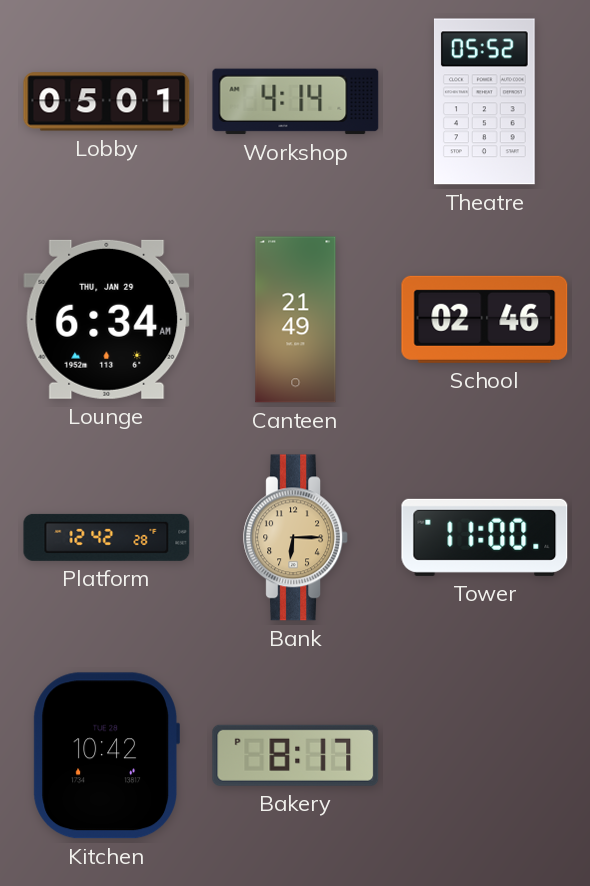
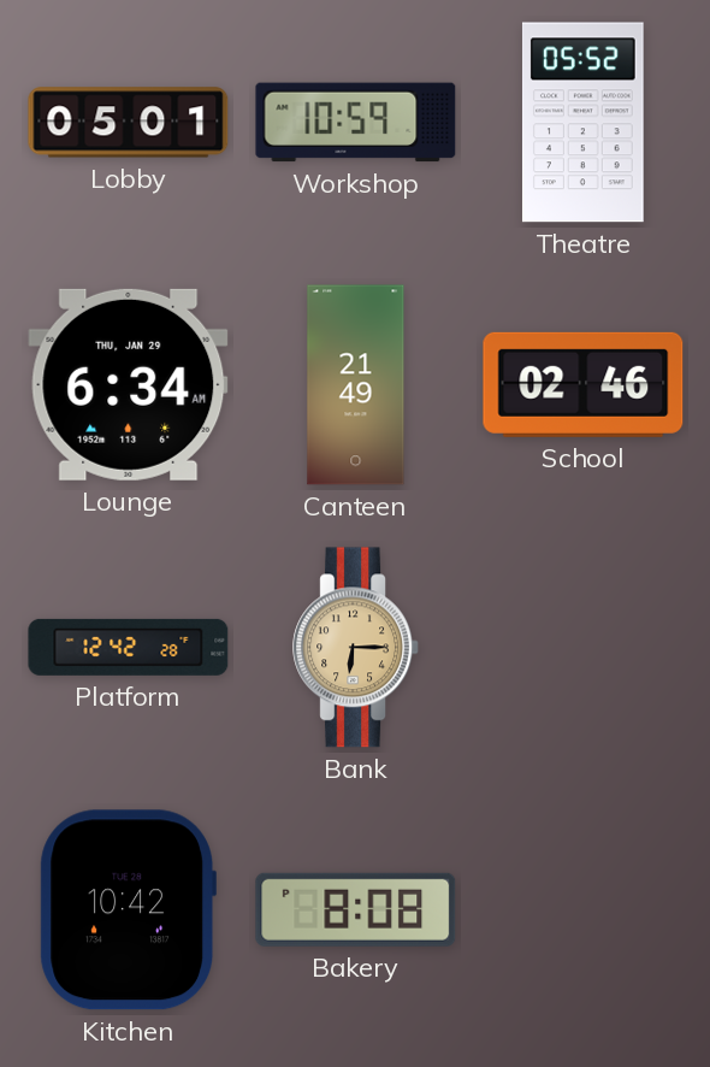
Workshop: 4:14 -> 10:59
Tower: 11:00 -> none
Bakery: 8:17 -> 8:08
